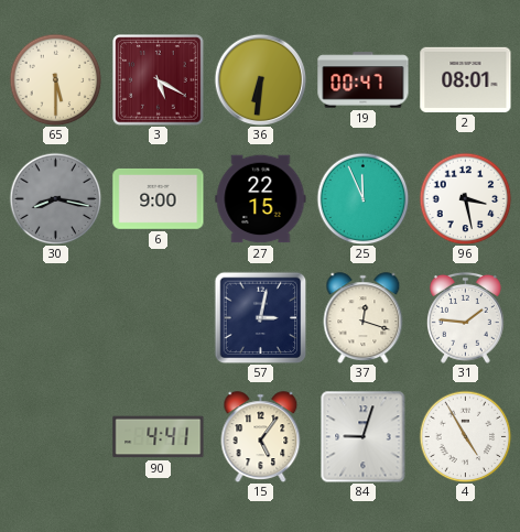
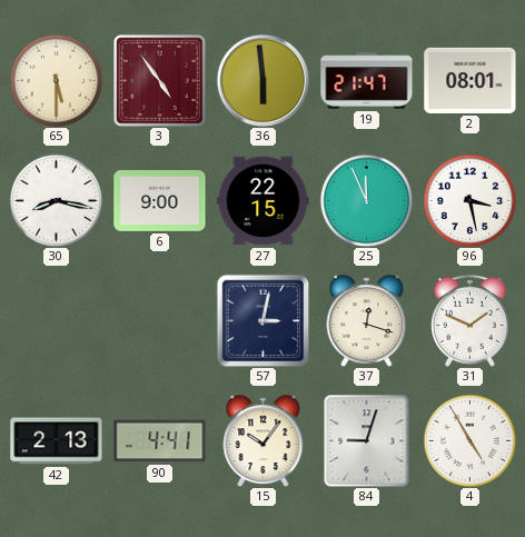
3: 5:20 -> 4:54
36: 6:31 -> 5:59
19: 00:47 -> 21:47
30 dial: grey -> white
31: 1:46 -> 1:49
42: none -> 2:13
15: 5:06 -> 10:06
